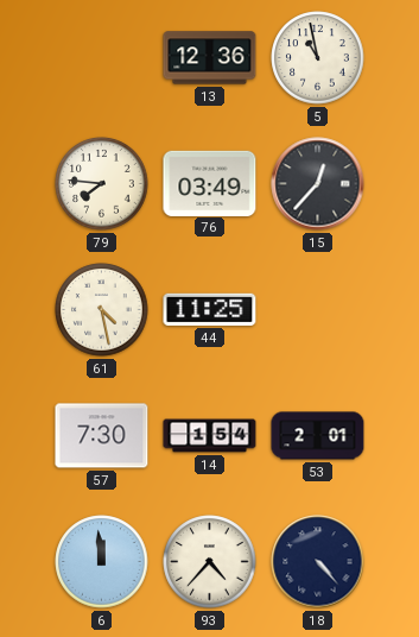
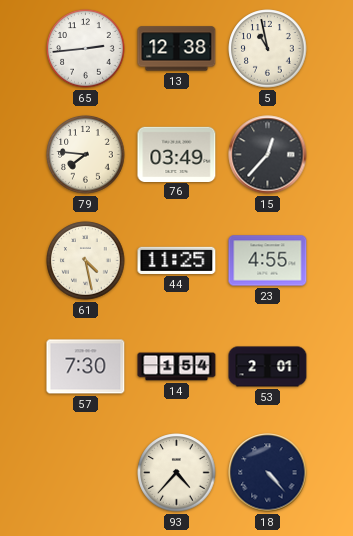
65: none -> 2:44
13: 12:36 -> 12:38
23: none -> 4:55
6: 11:59 -> none
